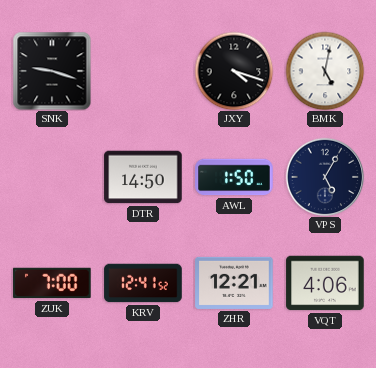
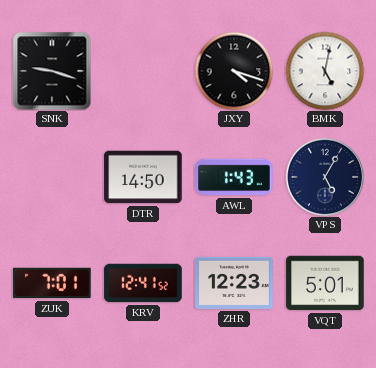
AWL: 1:50 -> 1:43
ZUK: 7:00 -> 7:01
ZHR: 12:21 -> 12:23
VQT: 4:06 -> 5:01
